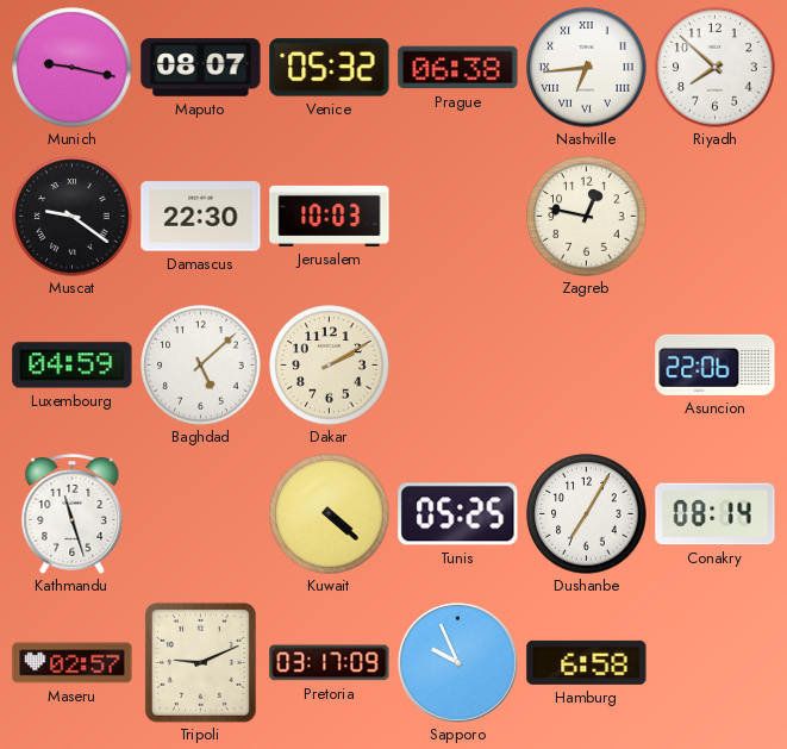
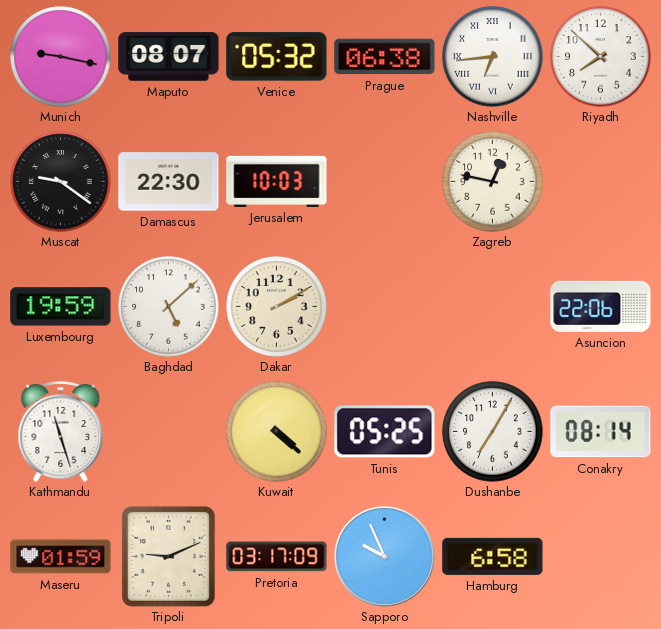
Luxembourg: 04:59 -> 19:59
Maseru: 02:57 -> 01:59
